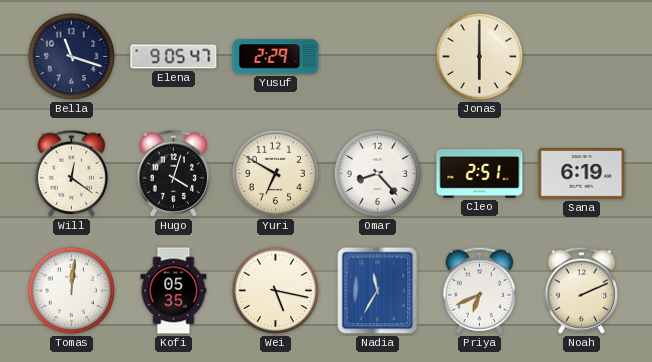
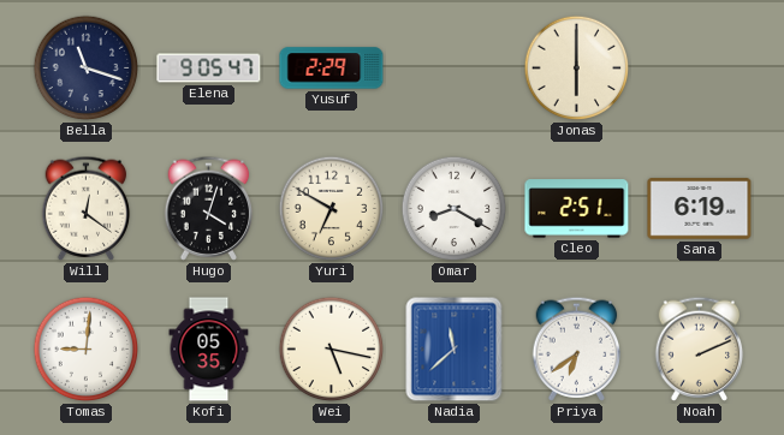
Omar: 8:23 -> 8:20
Tomas: 12:01 -> 9:01
Nadia: 11:35 -> 11:38
Priya: 6:41 -> 6:39
